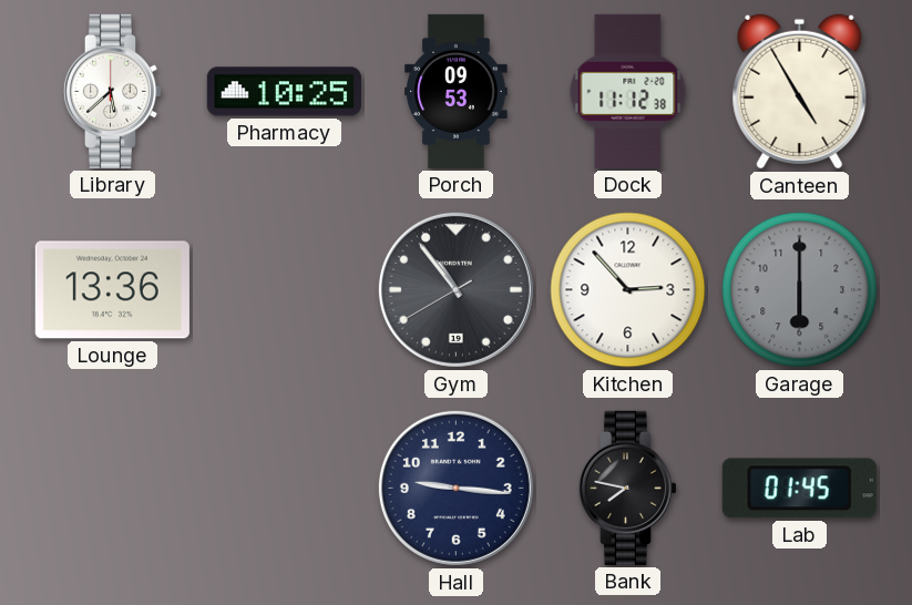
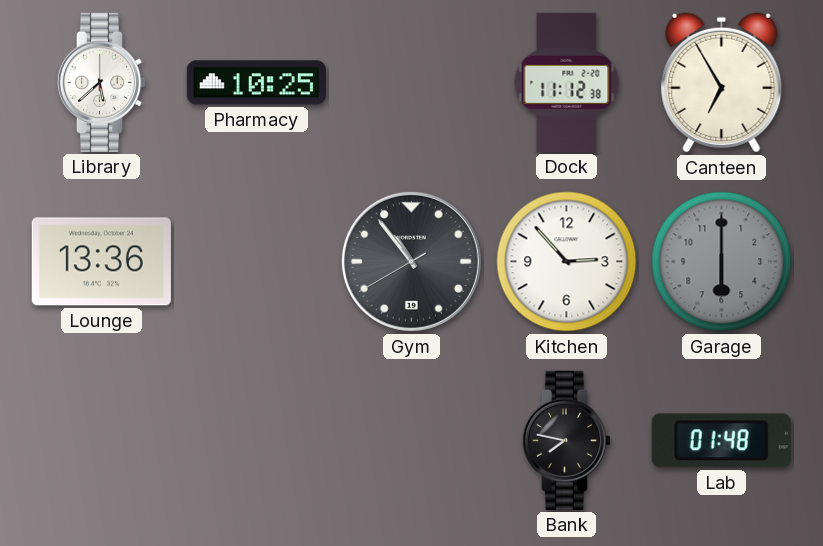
Porch: 09:53 -> none
Canteen: 4:55 -> 6:55
Hall: 9:16 -> none
Lab: 01:45 -> 01:48
